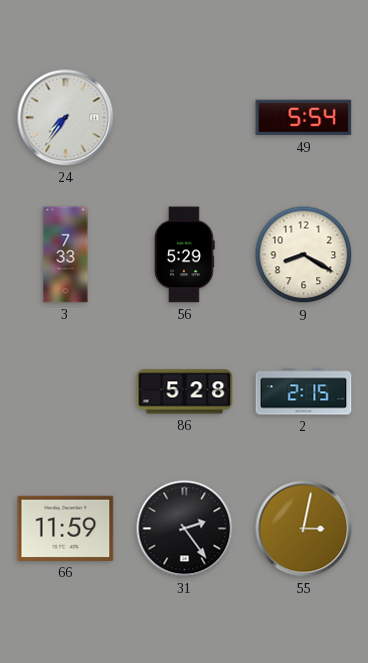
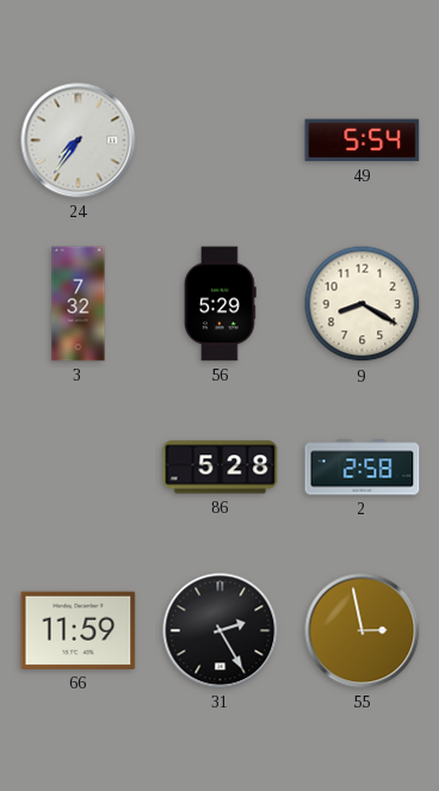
3: 7:33 -> 7:32
2: 2:15 -> 2:58
31: 2:24 -> 2:25
55: 3:02 -> 2:58
